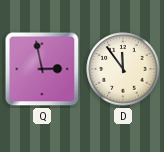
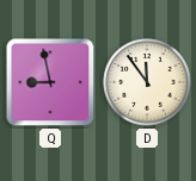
Q: 2:58 -> 8:58
